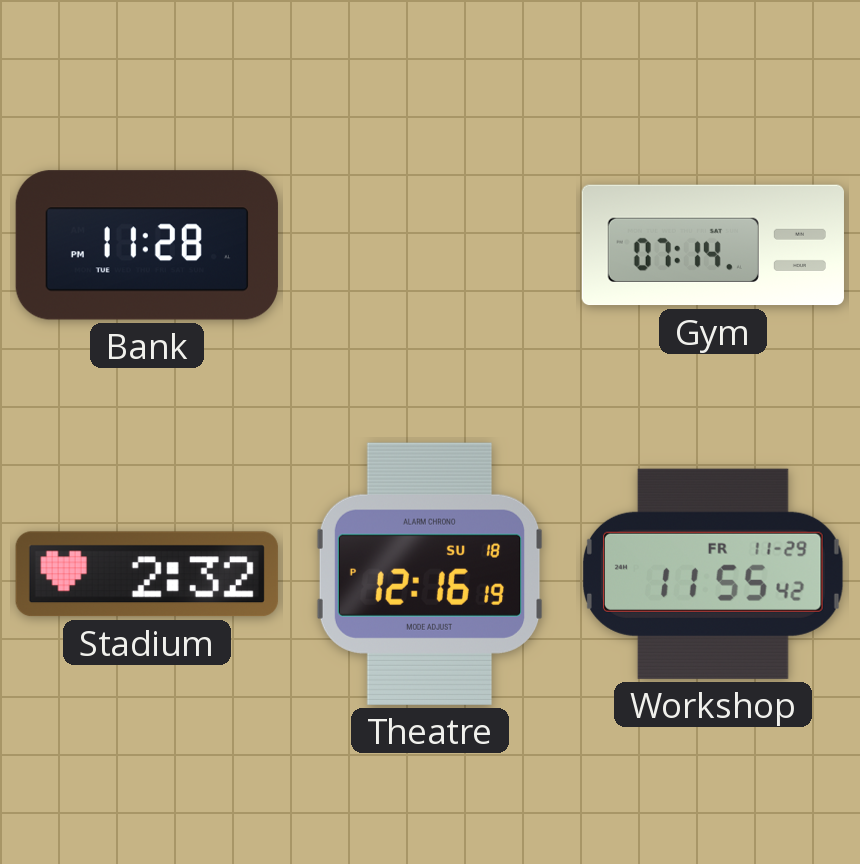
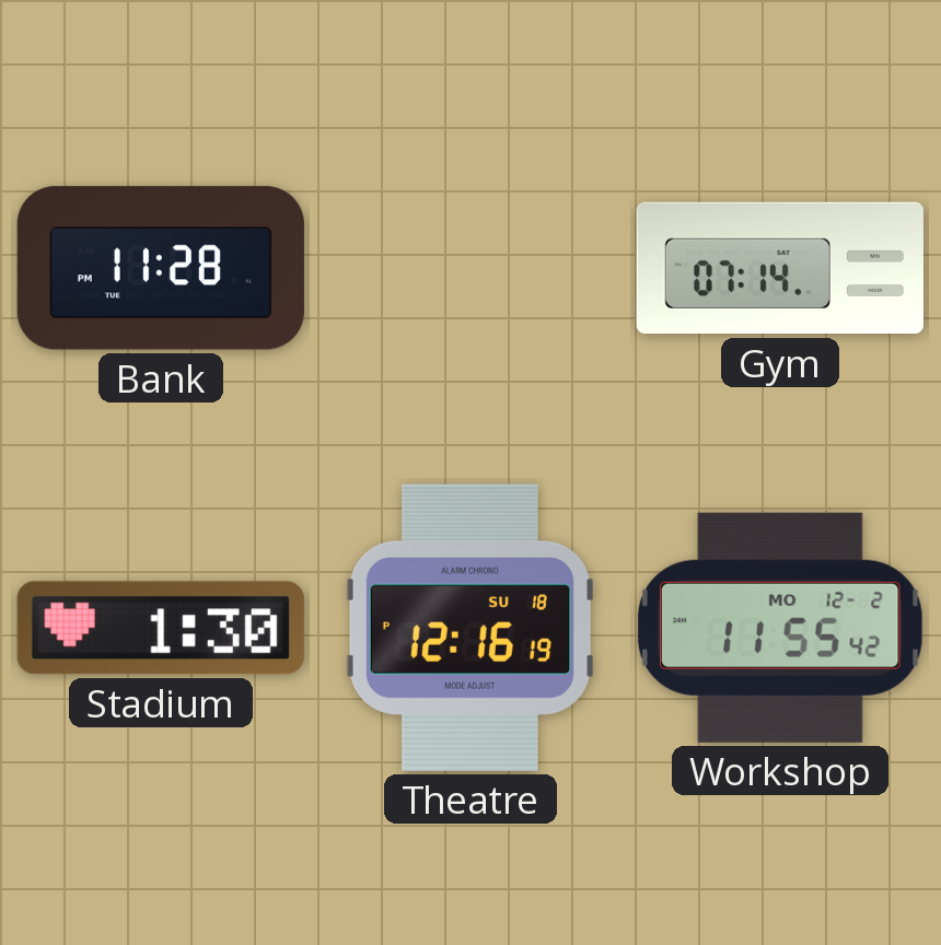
Stadium: 2:32 -> 1:30
Workshop date: FR 11-29 -> MO 12-2
